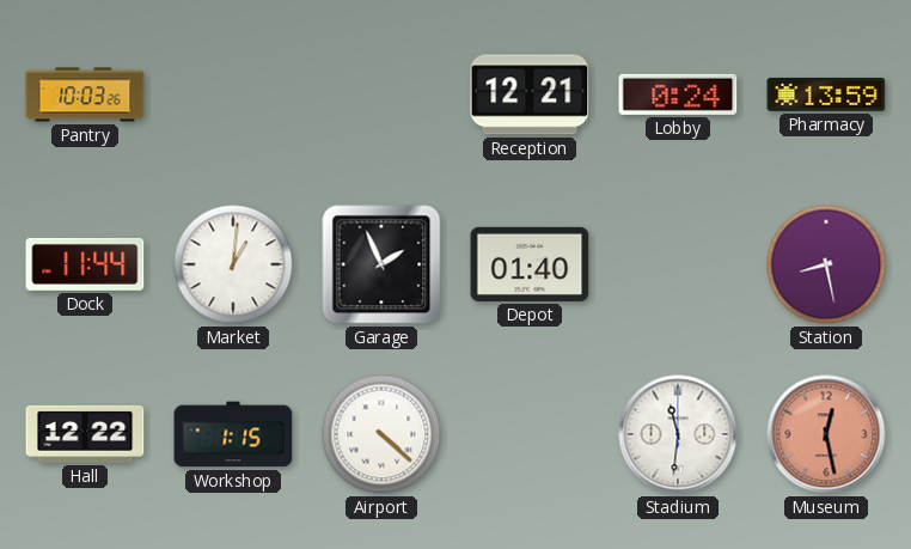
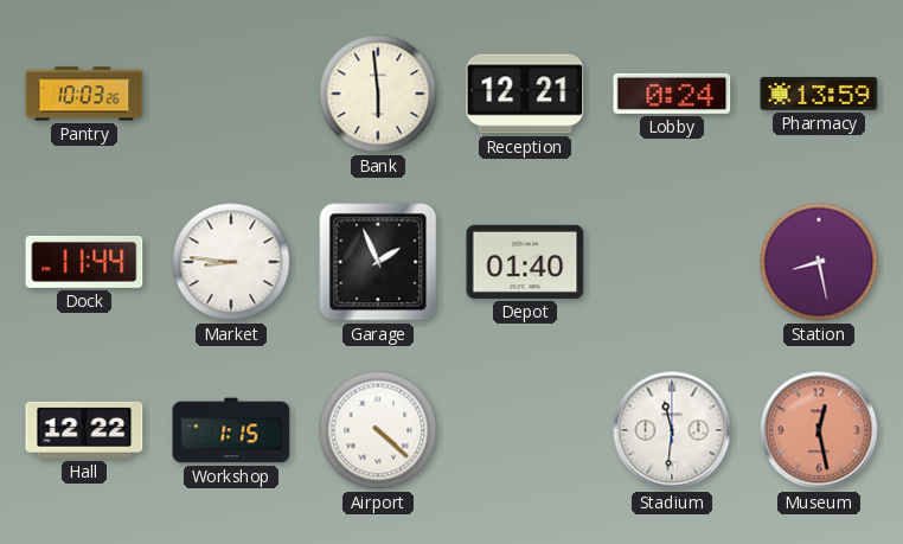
Bank: none -> 5:59
Market: 1:01 -> 8:46
